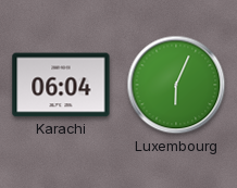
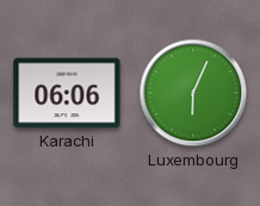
Karachi: 06:04 -> 06:06
